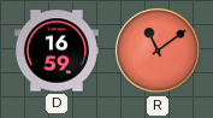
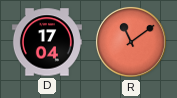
D: 16:59 -> 17:04
